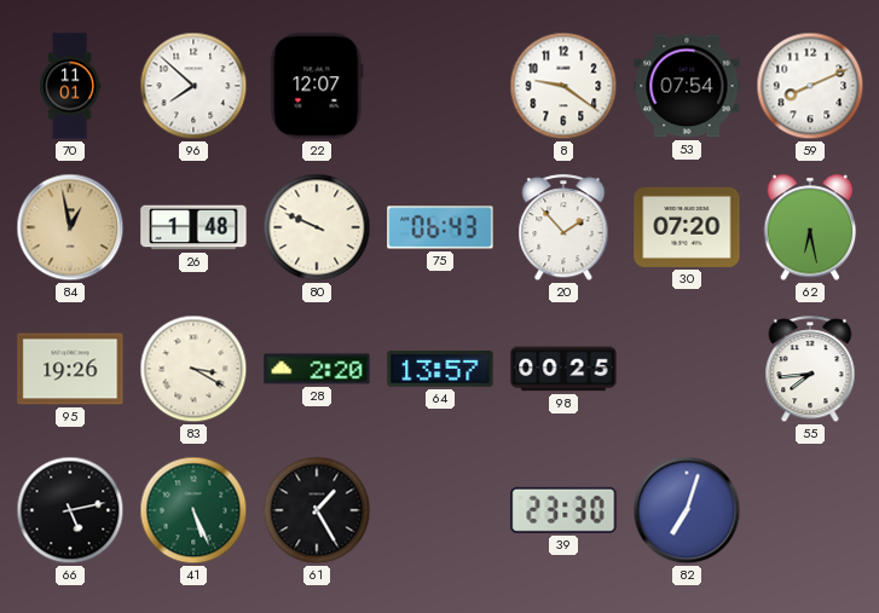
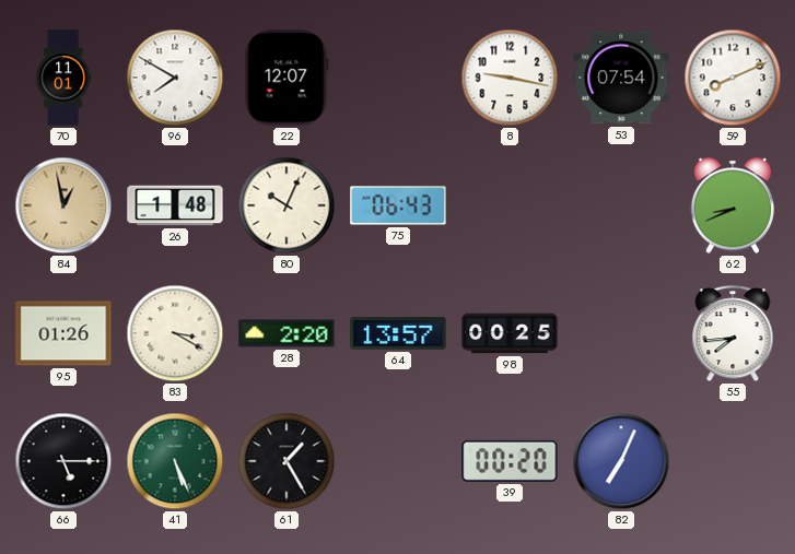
96: 7:52 -> 7:50
8: 9:21 -> 9:17
80: 9:49 -> 10:04
20: 1:53 -> none
30: 07:20 -> none
62: 6:28 -> 8:41
95: 19:26 -> 01:26
66: 5:13 -> 5:15
39: 23:30 -> 00:20
82: 7:03 -> 7:04
